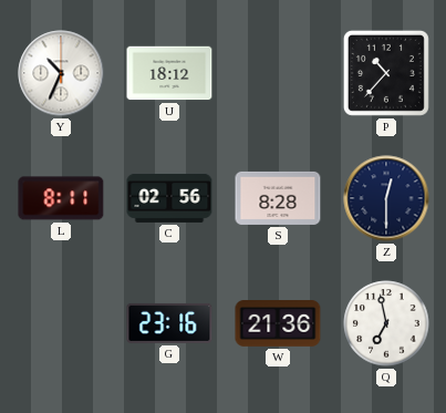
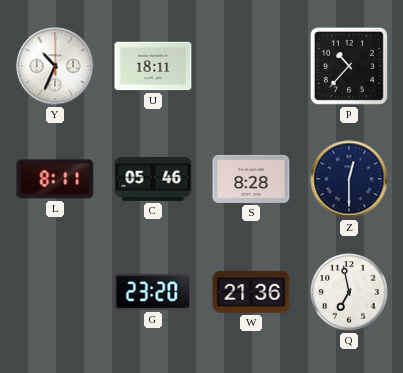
U: 18:12 -> 18:11
C: 02:56 -> 05:46
G: 23:16 -> 23:20
